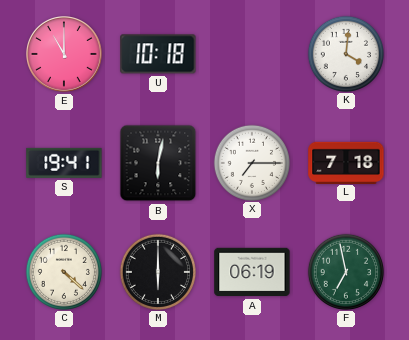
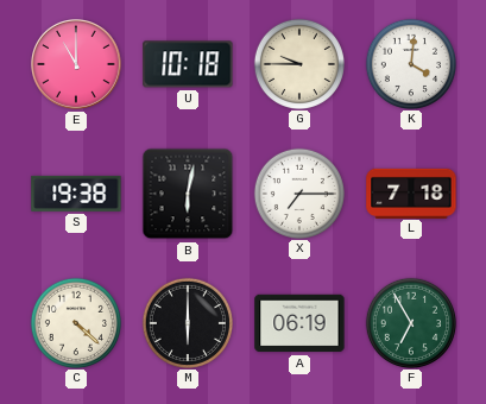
G: none -> 9:45
S: 19:41 -> 19:38
F: 6:58 -> 6:55
